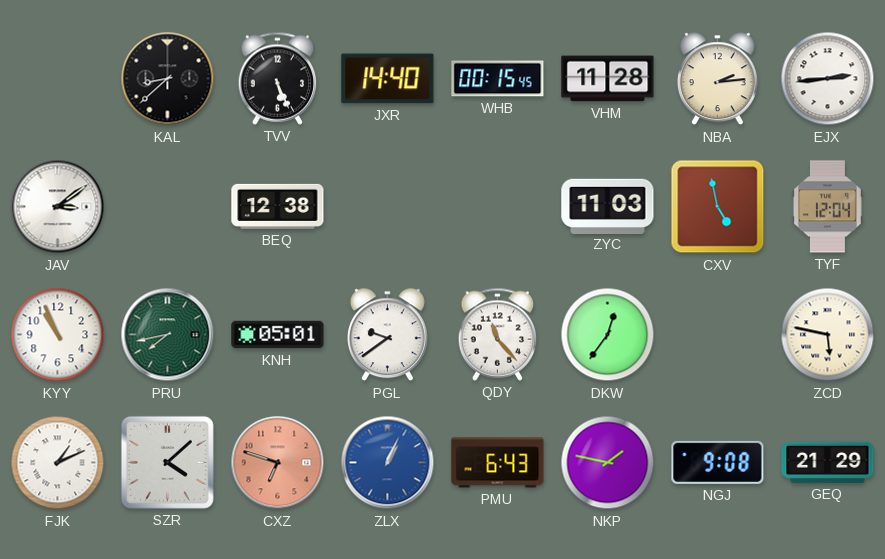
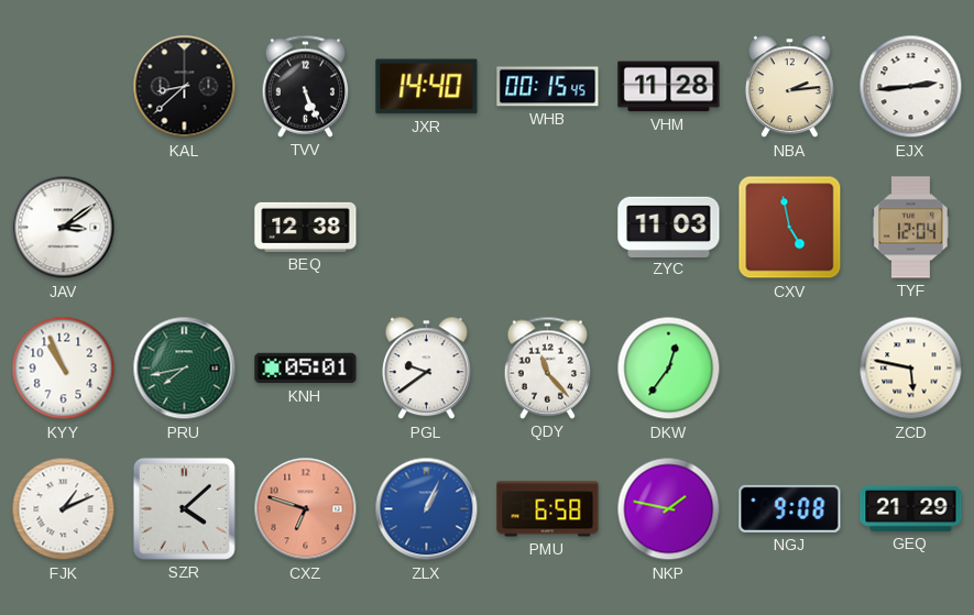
PMU: 6:43 -> 6:58
